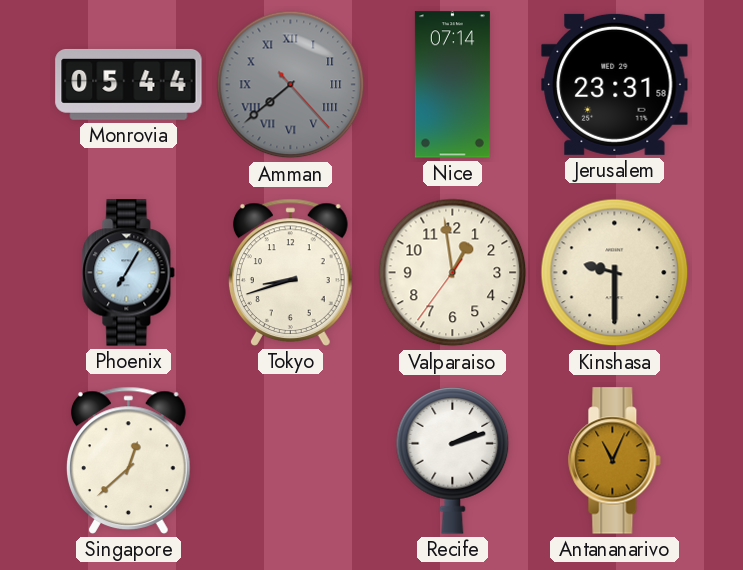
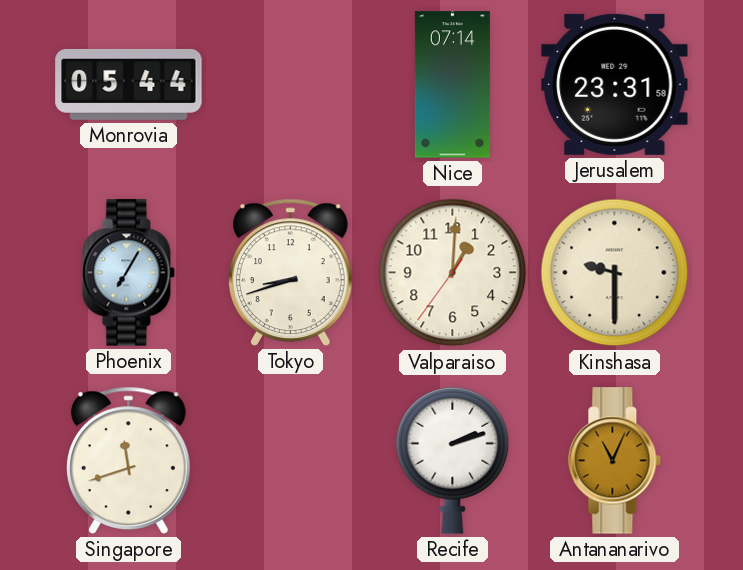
Amman: 7:38 -> none
Valparaiso: 12:58 -> 1:00
Singapore: 12:38 -> 11:42
